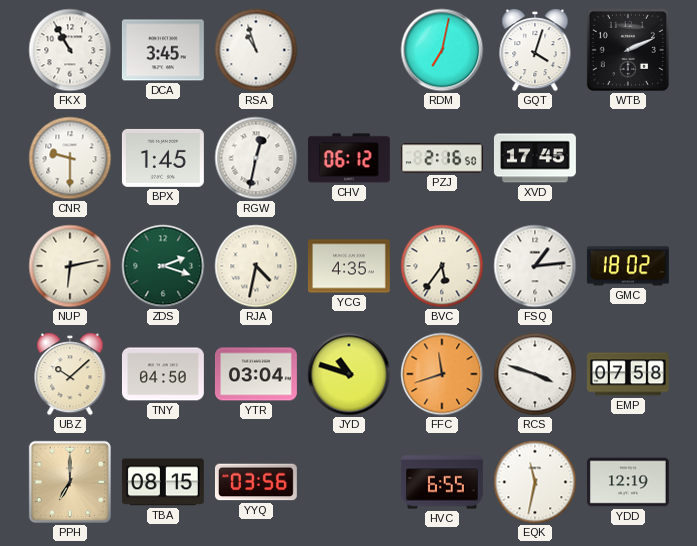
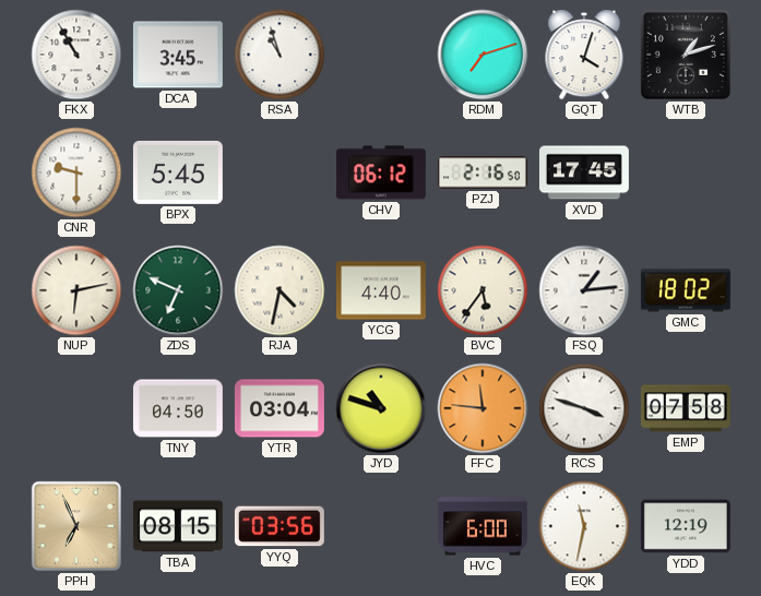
RDM: 7:02 -> 7:12
WTB: 2:11 -> 1:12
BPX: 1:45 -> 5:45
RGW: 12:32 -> none
ZDS: 2:18 -> 6:49
YCG: 4:35 -> 4:40
UBZ: 10:08 -> none
FFC: 11:42 -> 11:46
PPH: 7:00 -> 6:56
HVC: 6:55 -> 6:00
